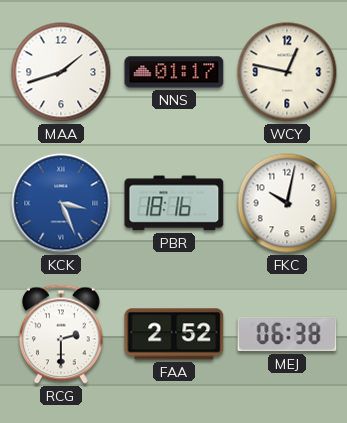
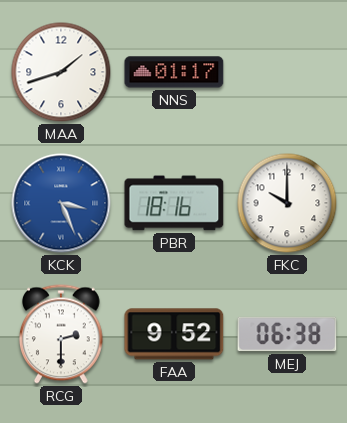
WCY: 12:47 -> none
FKC: 10:02 -> 10:00
FAA: 2:52 -> 9:52
